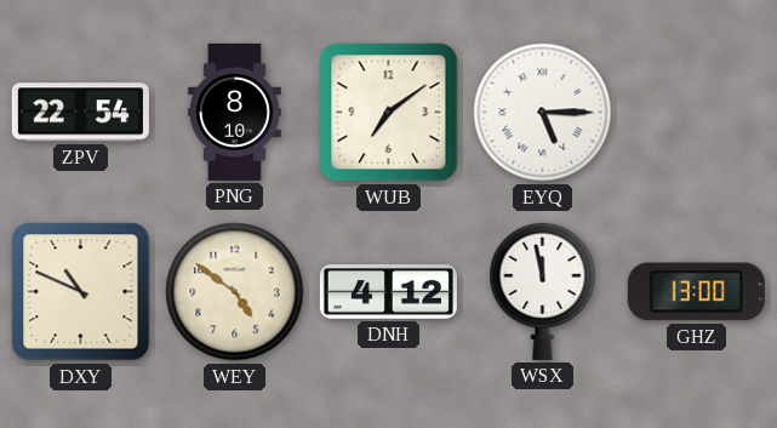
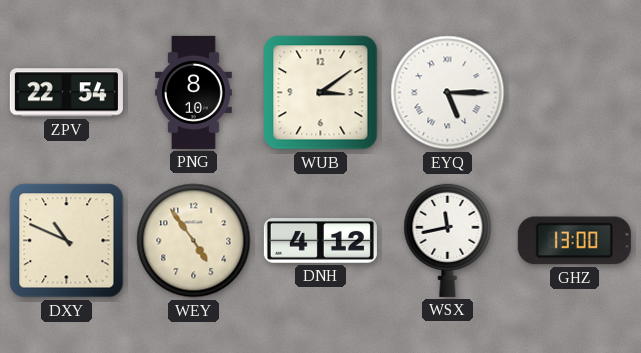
WUB: 7:09 -> 3:09
WEY: 4:51 -> 4:54
WSX: 11:58 -> 11:43
